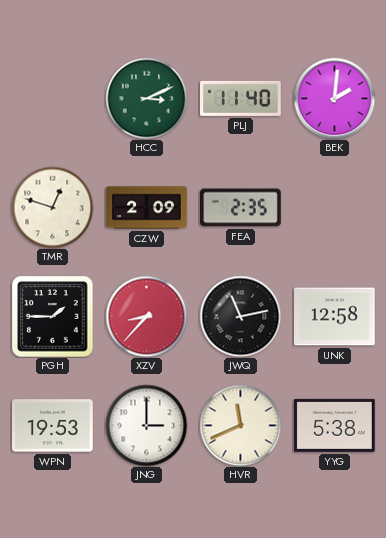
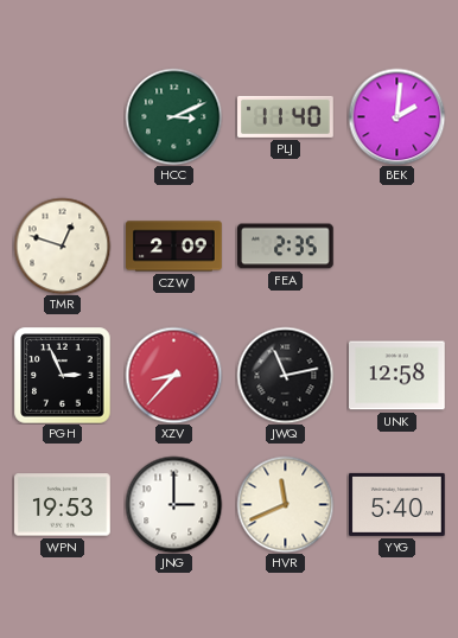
PGH: 1:45 -> 2:56
YYG: 5:38 -> 5:40
